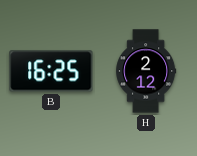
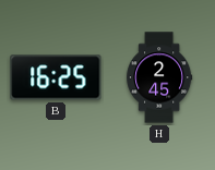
H: 2:12 -> 2:45
